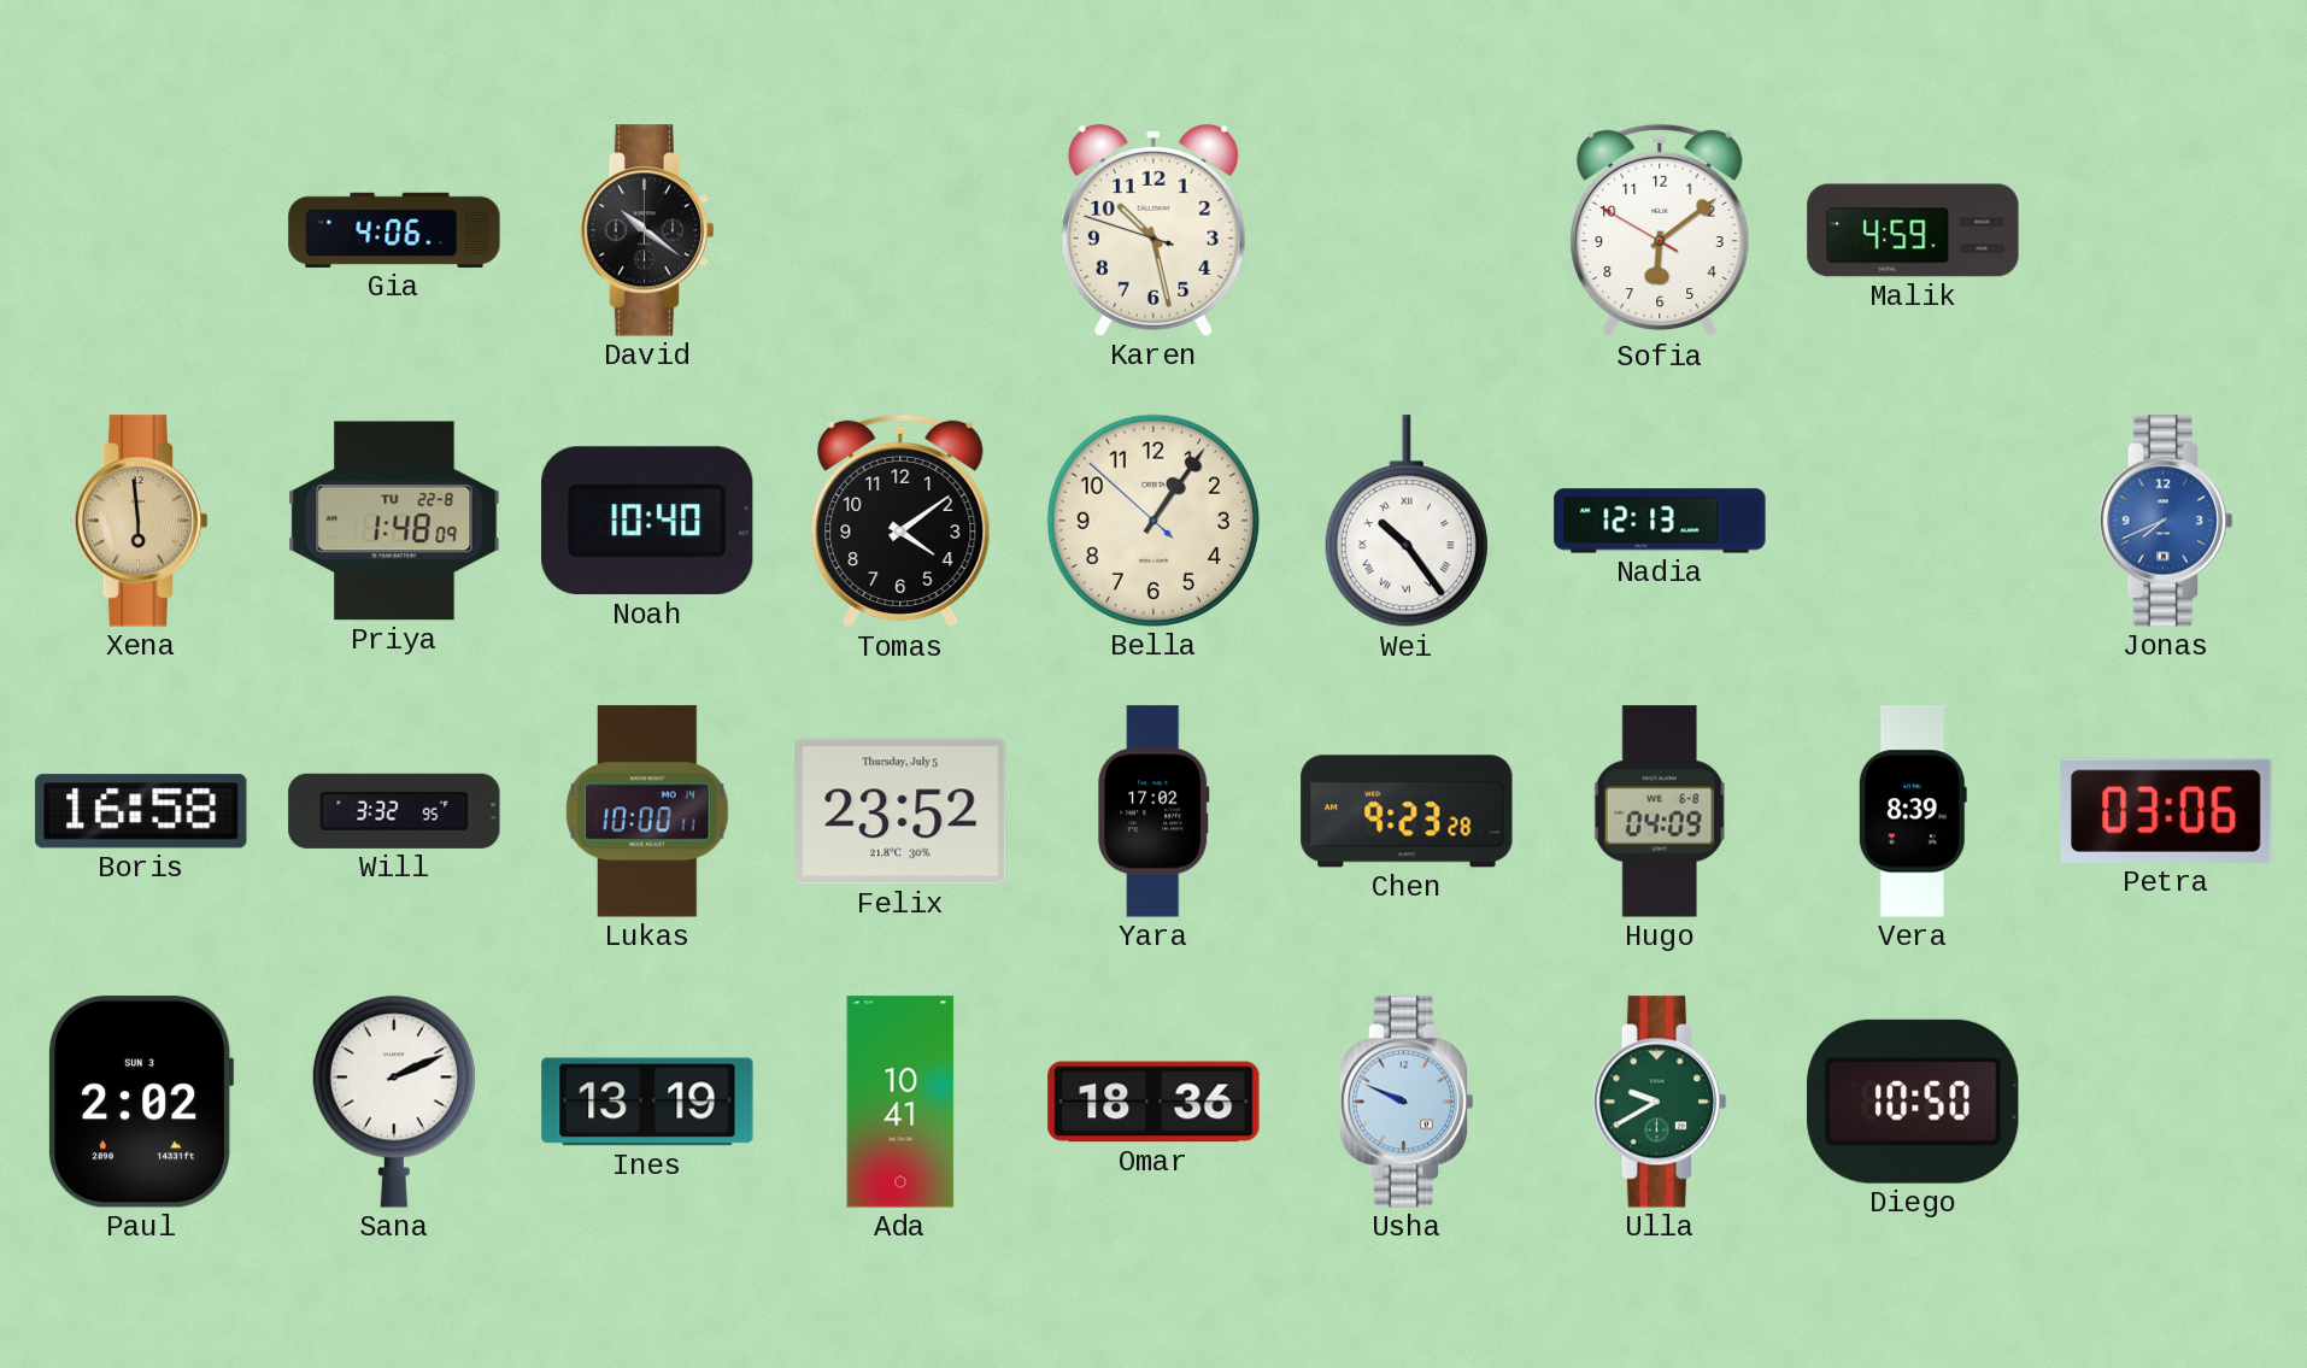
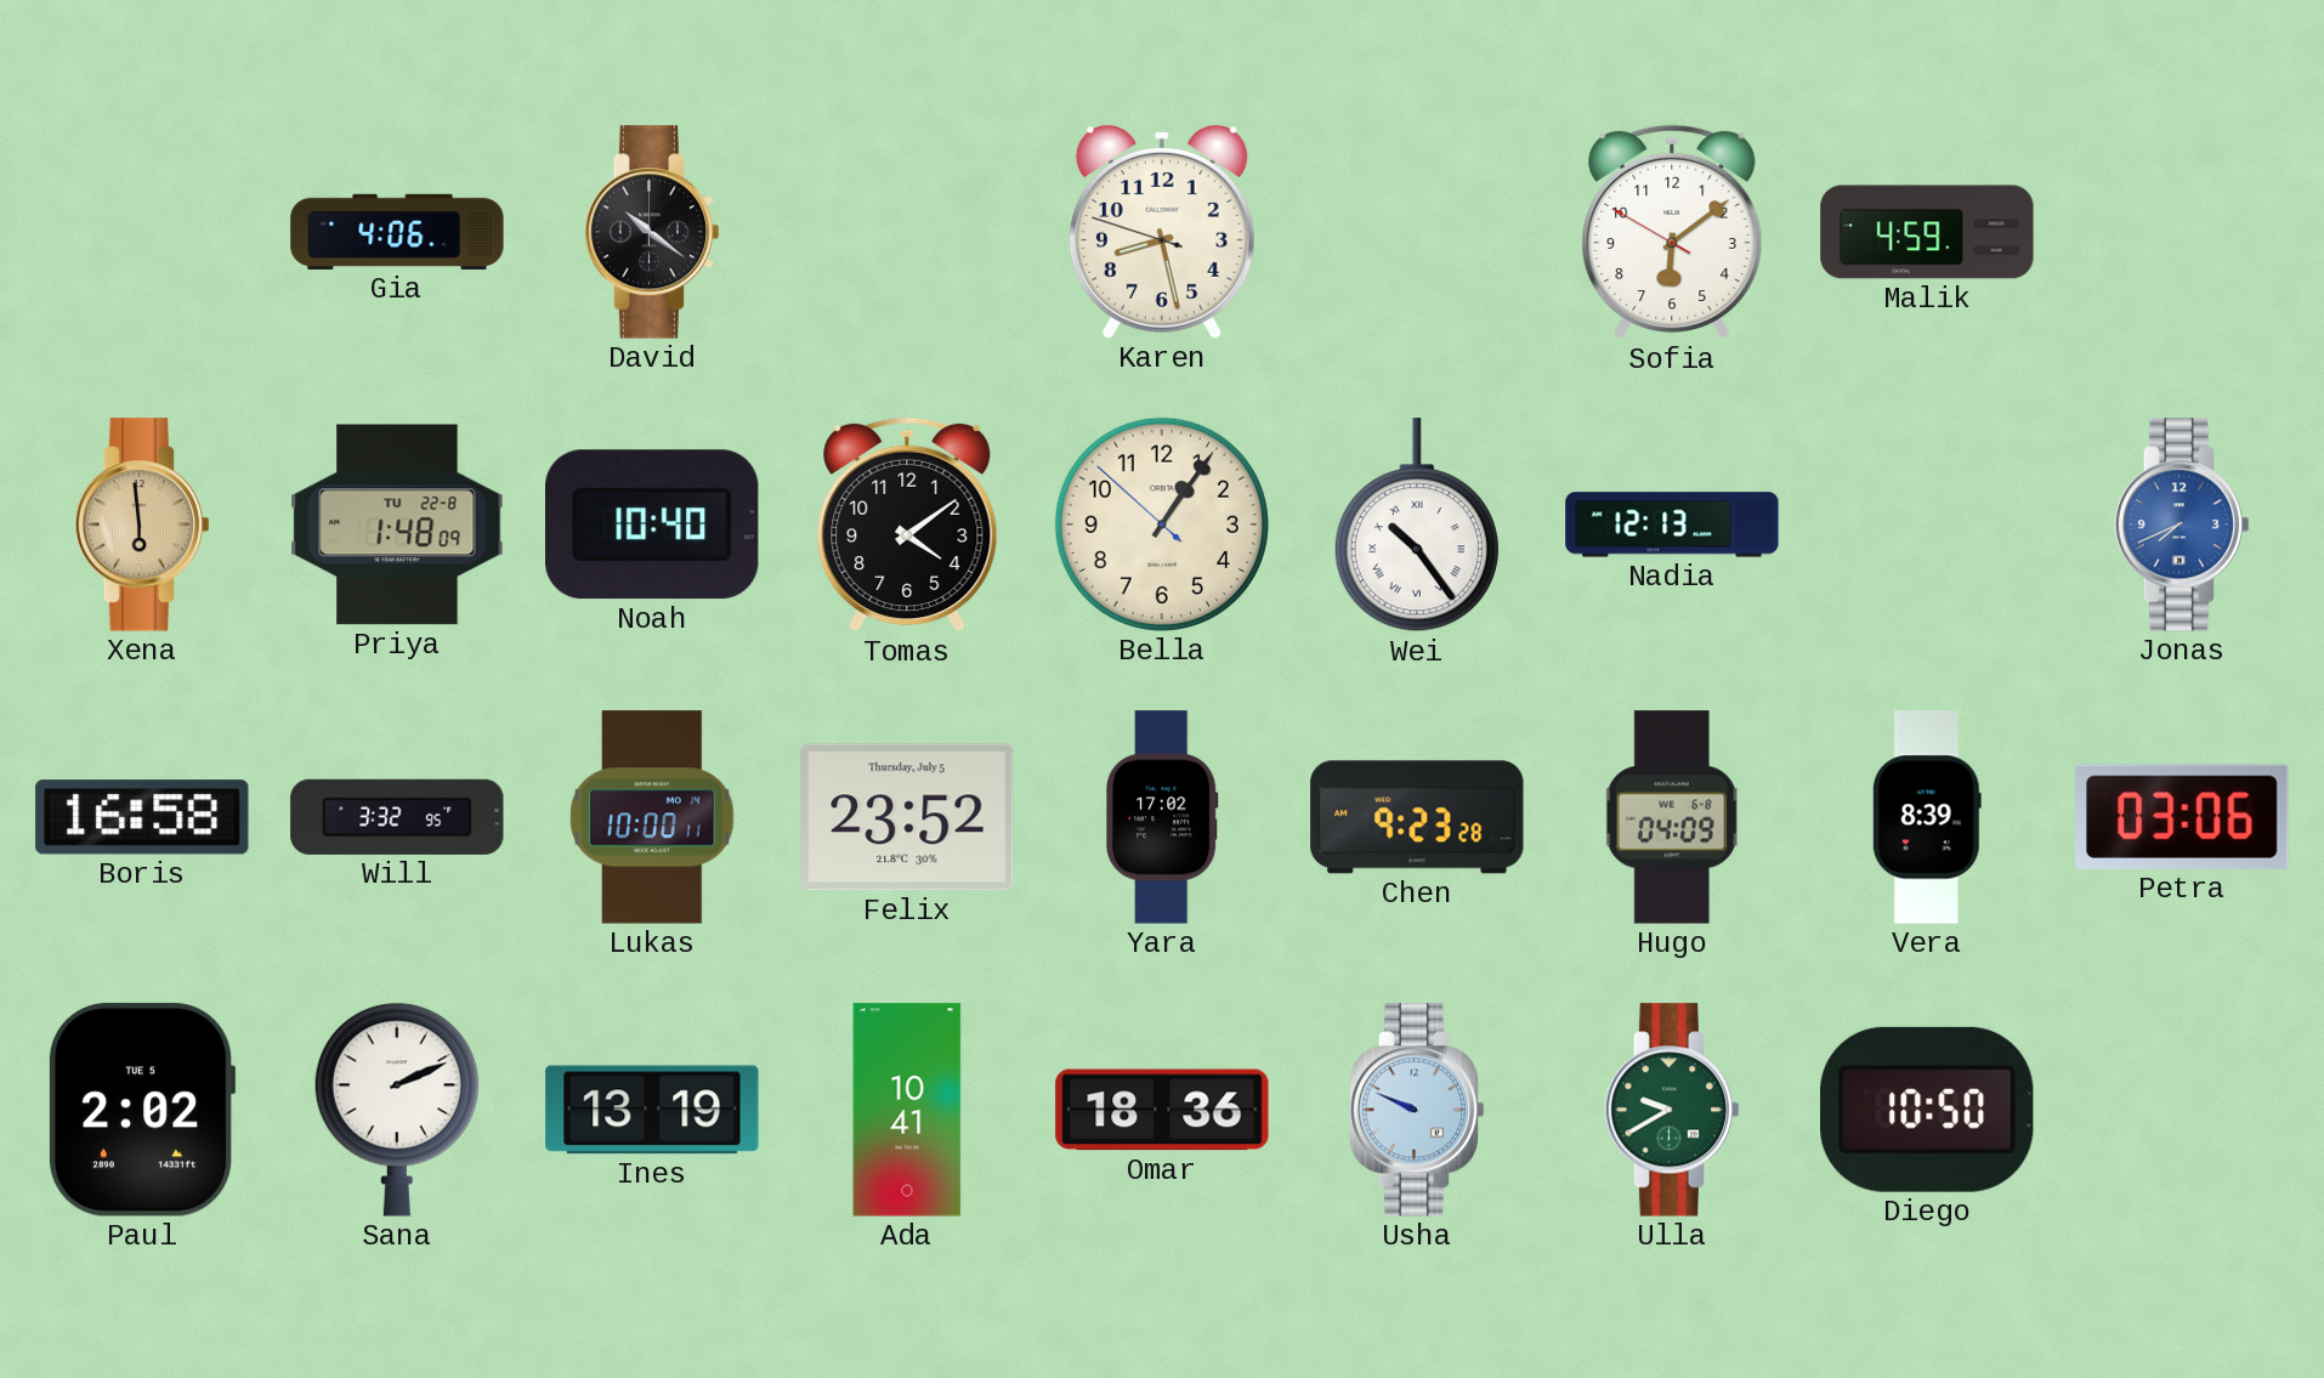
Karen: 10:27 -> 8:27
Paul date: SUN 3 -> TUE 5
